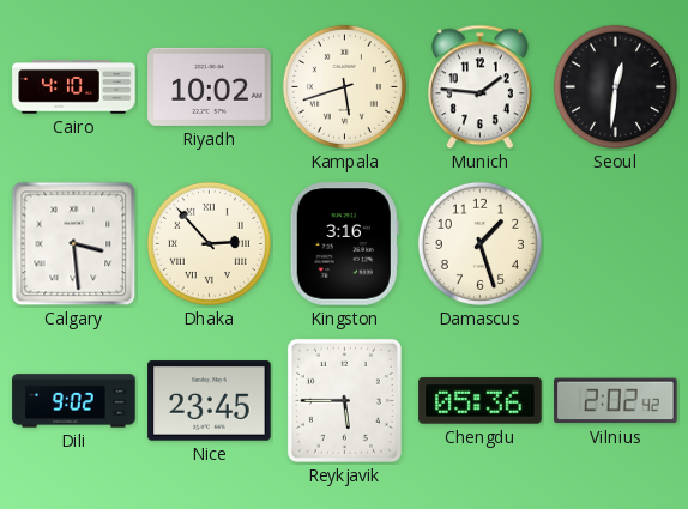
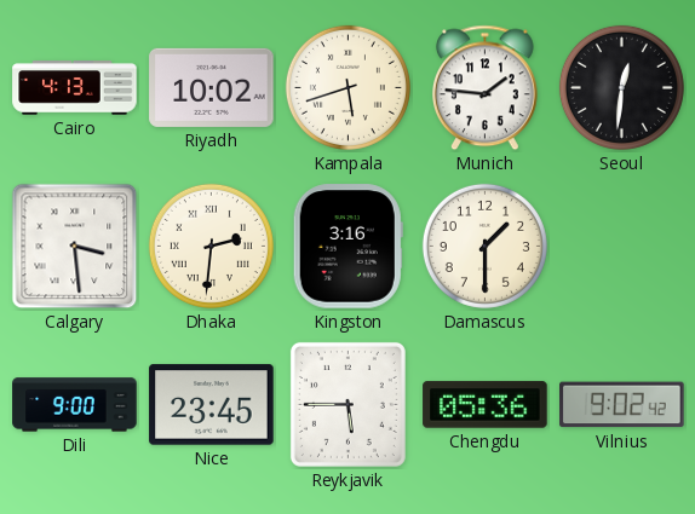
Cairo: 4:10 -> 4:13
Dhaka: 2:53 -> 2:31
Damascus: 1:27 -> 1:30
Dili: 9:02 -> 9:00
Vilnius: 2:02 -> 9:02
